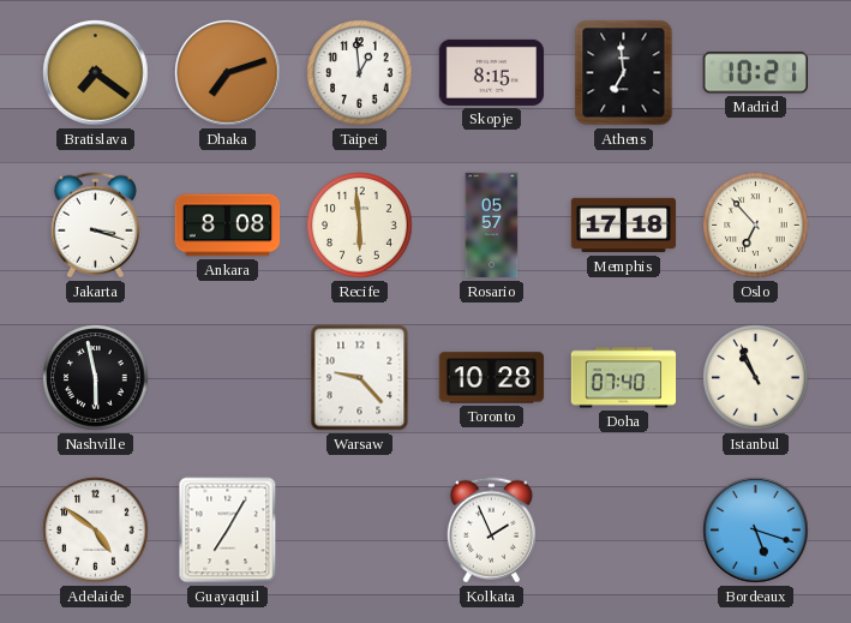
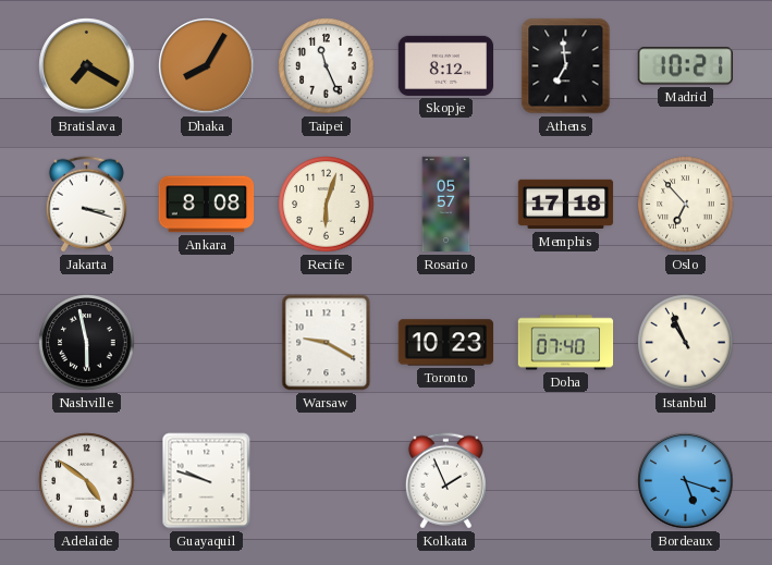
Bratislava: 7:21 -> 7:20
Dhaka: 7:12 -> 8:05
Taipei: 12:59 -> 11:26
Skopje: 8:15 -> 8:12
Recife: 5:59 -> 6:03
Warsaw: 9:23 -> 9:20
Toronto: 10:28 -> 10:23
Guayaquil: 7:05 -> 9:48
